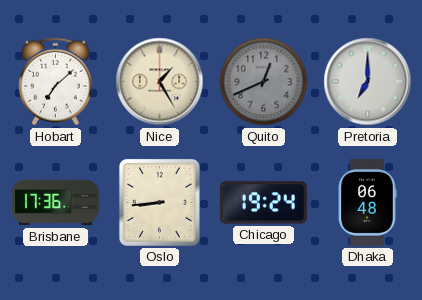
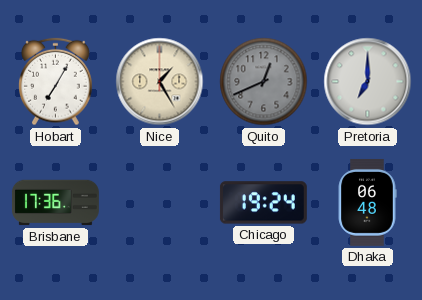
Hobart: 7:08 -> 7:05
Oslo: 8:44 -> none
